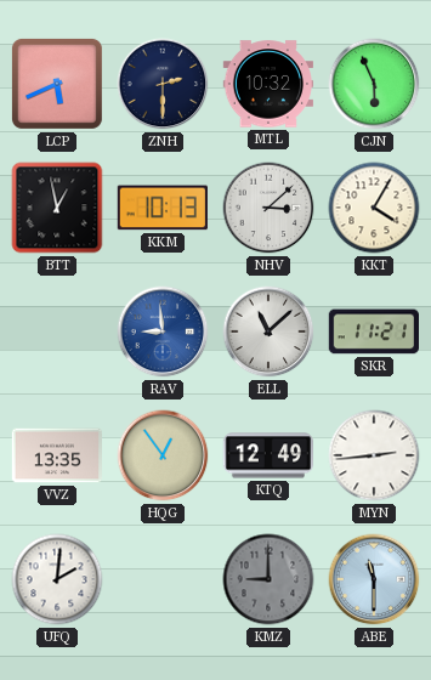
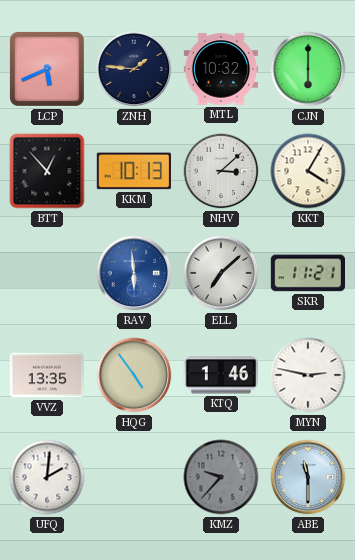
ZNH: 2:30 -> 1:46
CJN: 5:56 -> 6:00
BTT: 12:58 -> 12:53
RAV: 8:59 -> 5:59
ELL: 11:08 -> 7:08
HQG: 12:54 -> 4:54
KTQ: 12:49 -> 1:46
MYN: 2:44 -> 2:47
KMZ: 9:00 -> 9:37
